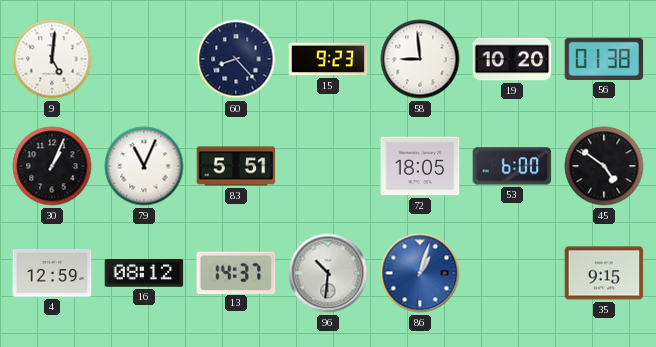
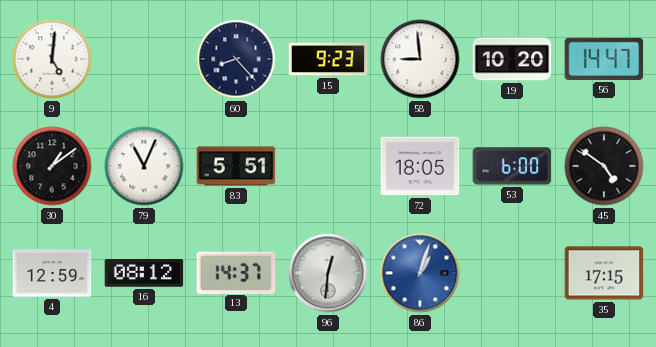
56: 01:38 -> 14:47
30: 1:04 -> 1:09
96: 10:31 -> 12:31
35: 9:15 -> 17:15
